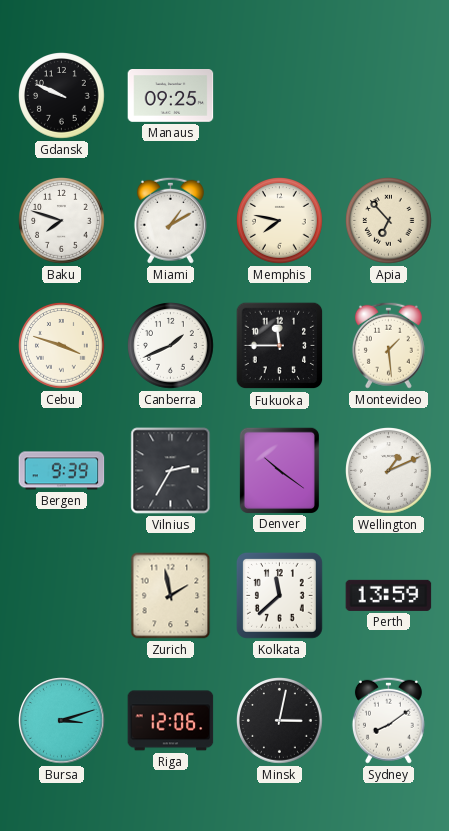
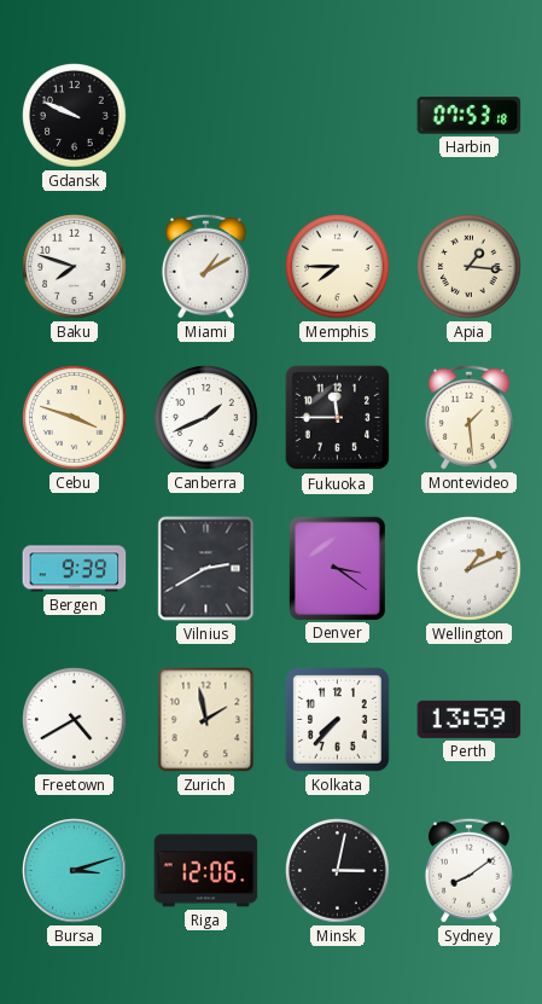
Manaus: 09:25 -> none
Harbin: none -> 07:53
Memphis: 7:47 -> 7:45
Apia: 6:53 -> 1:16
Vilnius: 2:35 -> 2:40
Denver: 10:21 -> 3:21
Freetown: none -> 4:40
Kolkata: 11:38 -> 7:37
